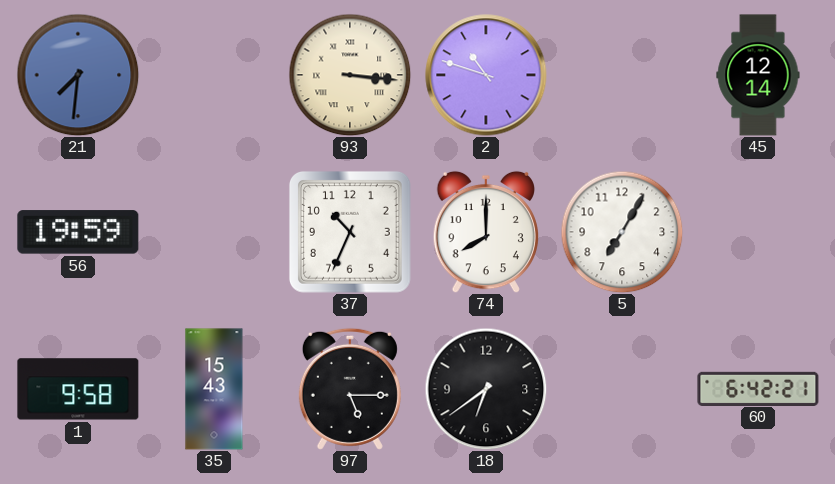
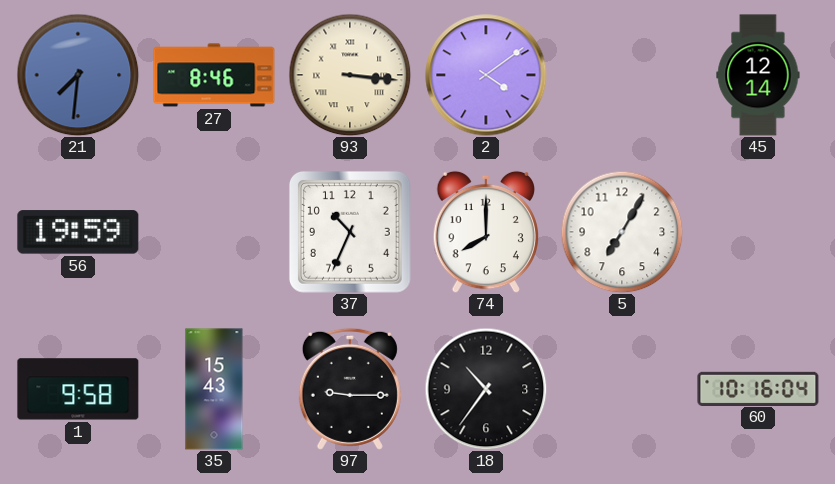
27: none -> 8:46
2: 10:48 -> 4:09
97: 5:15 -> 9:15
18: 6:39 -> 10:36
60: 6:42 -> 10:16
